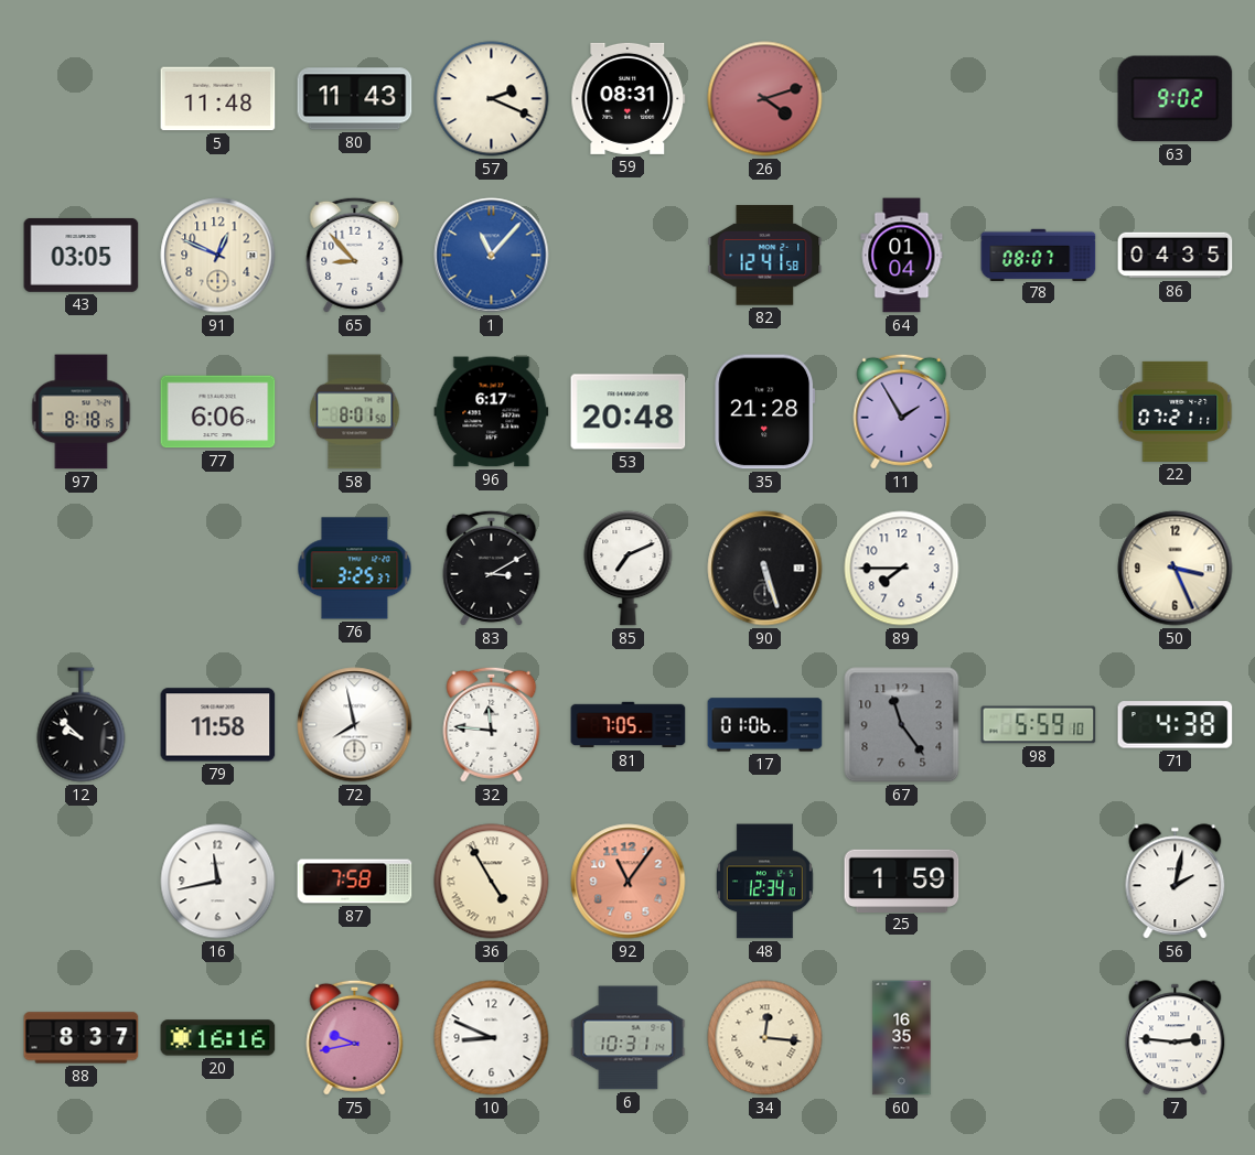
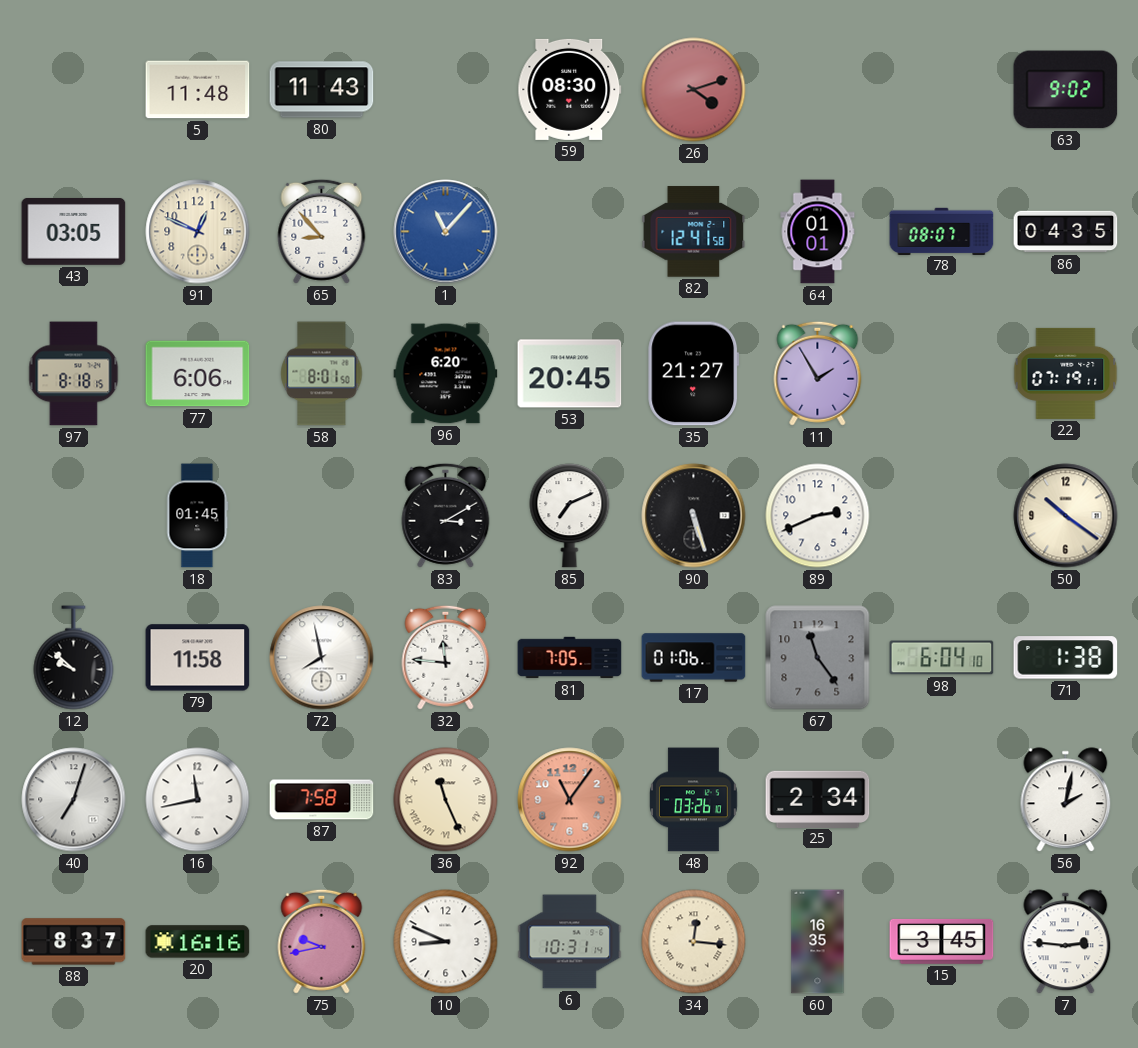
57: 2:19 -> none
59: 08:31 -> 08:30
64: 01:04 -> 01:01
96: 6:17 -> 6:20
53: 20:48 -> 20:45
35: 21:28 -> 21:27
22: 07:21 -> 07:19
18: none -> 01:45
76: 3:25 -> none
89: 7:45 -> 2:41
50: 3:26 -> 10:21
98: 5:59 -> 6:04
71: 4:38 -> 1:38
40: none -> 7:03
36: 4:55 -> 11:26
48: 12:34 -> 03:26
25: 1:59 -> 2:34
15: none -> 3:45
